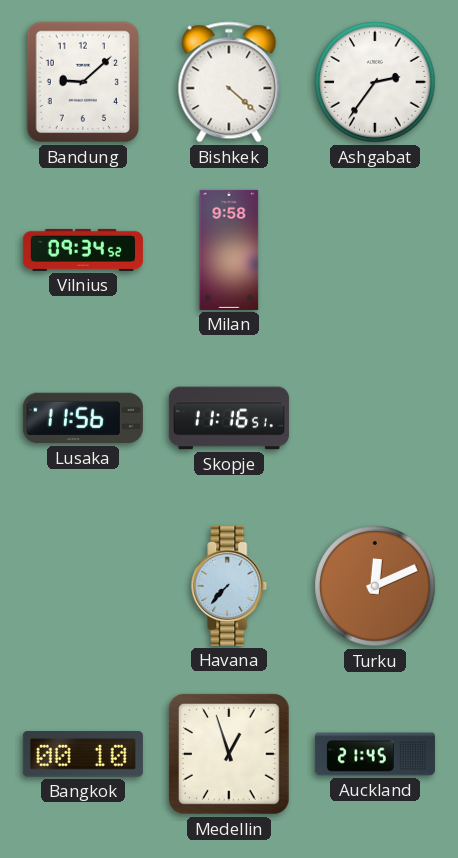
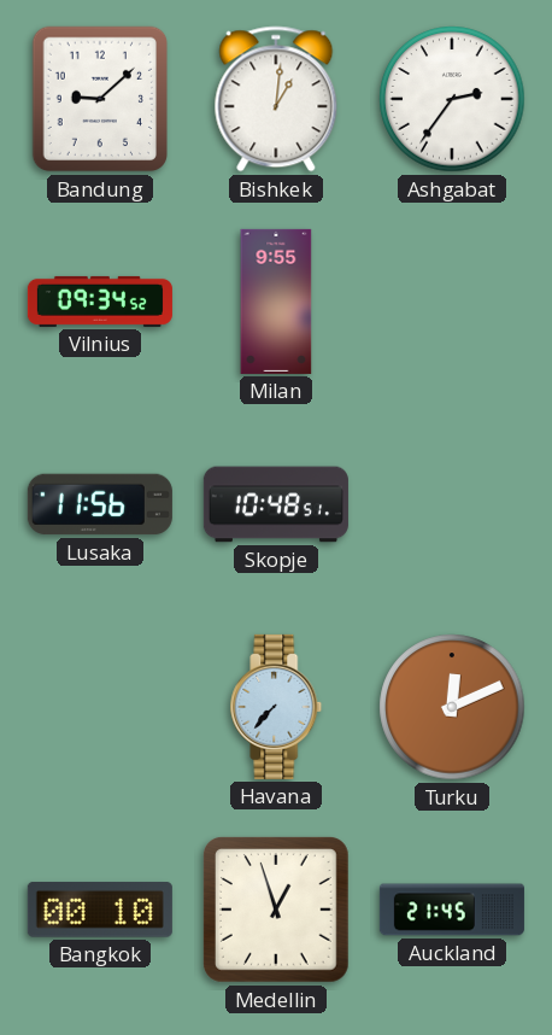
Bishkek: 4:22 -> 1:01
Milan: 9:58 -> 9:55
Skopje: 11:16 -> 10:48
